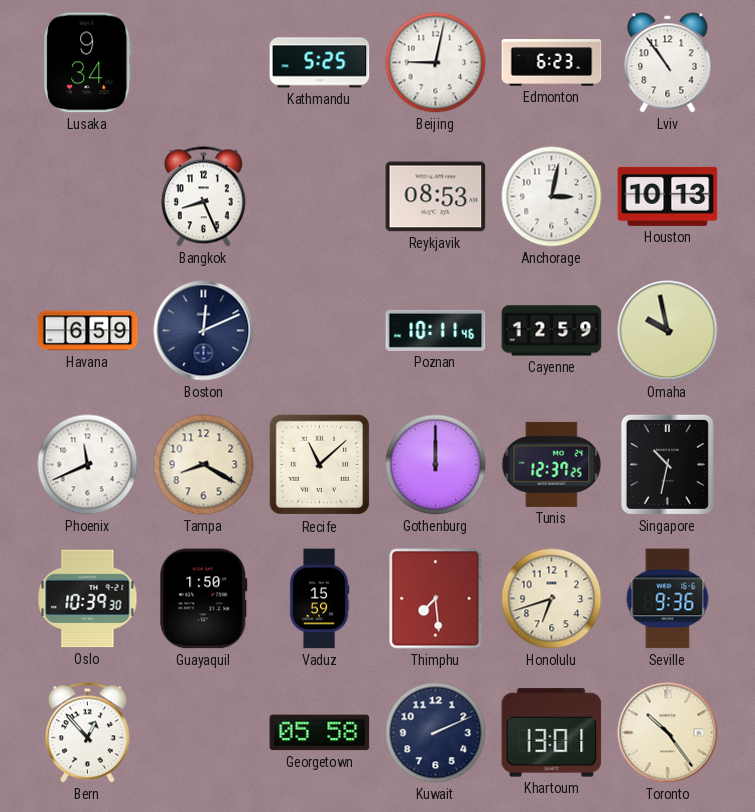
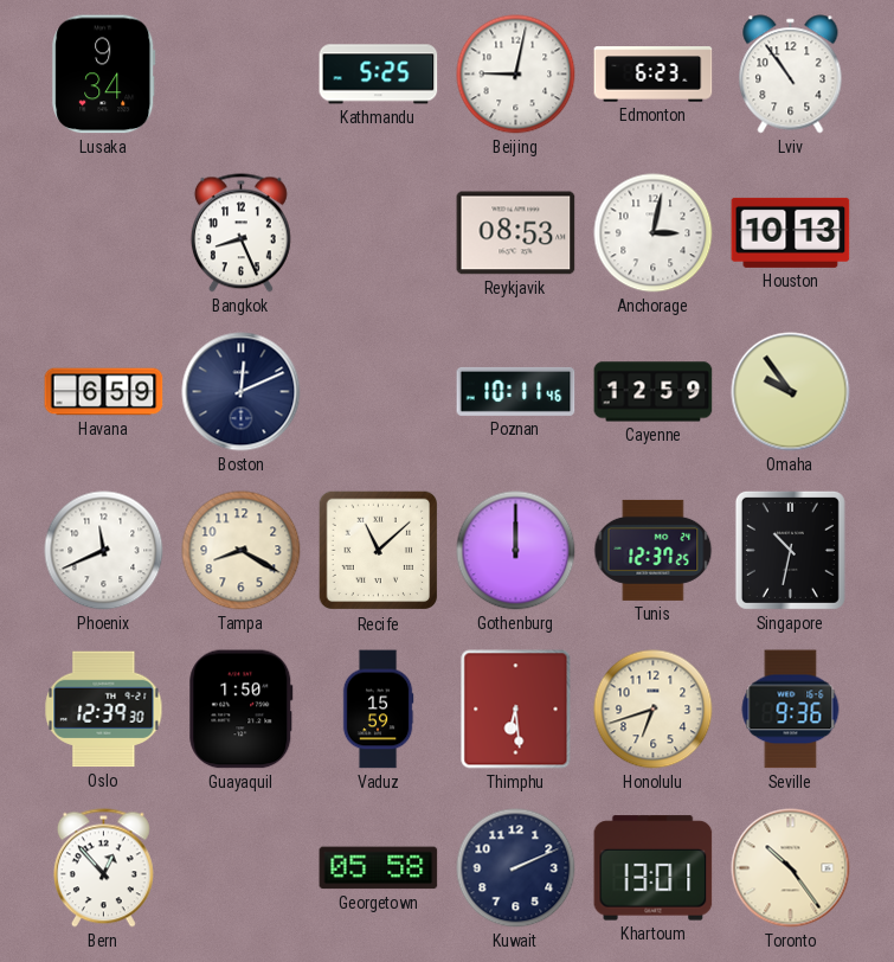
Omaha: 9:58 -> 9:54
Oslo: 10:39 -> 12:39
Thimphu: 7:29 -> 6:29
